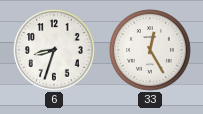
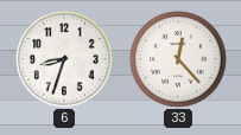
33: 12:25 -> 12:23
